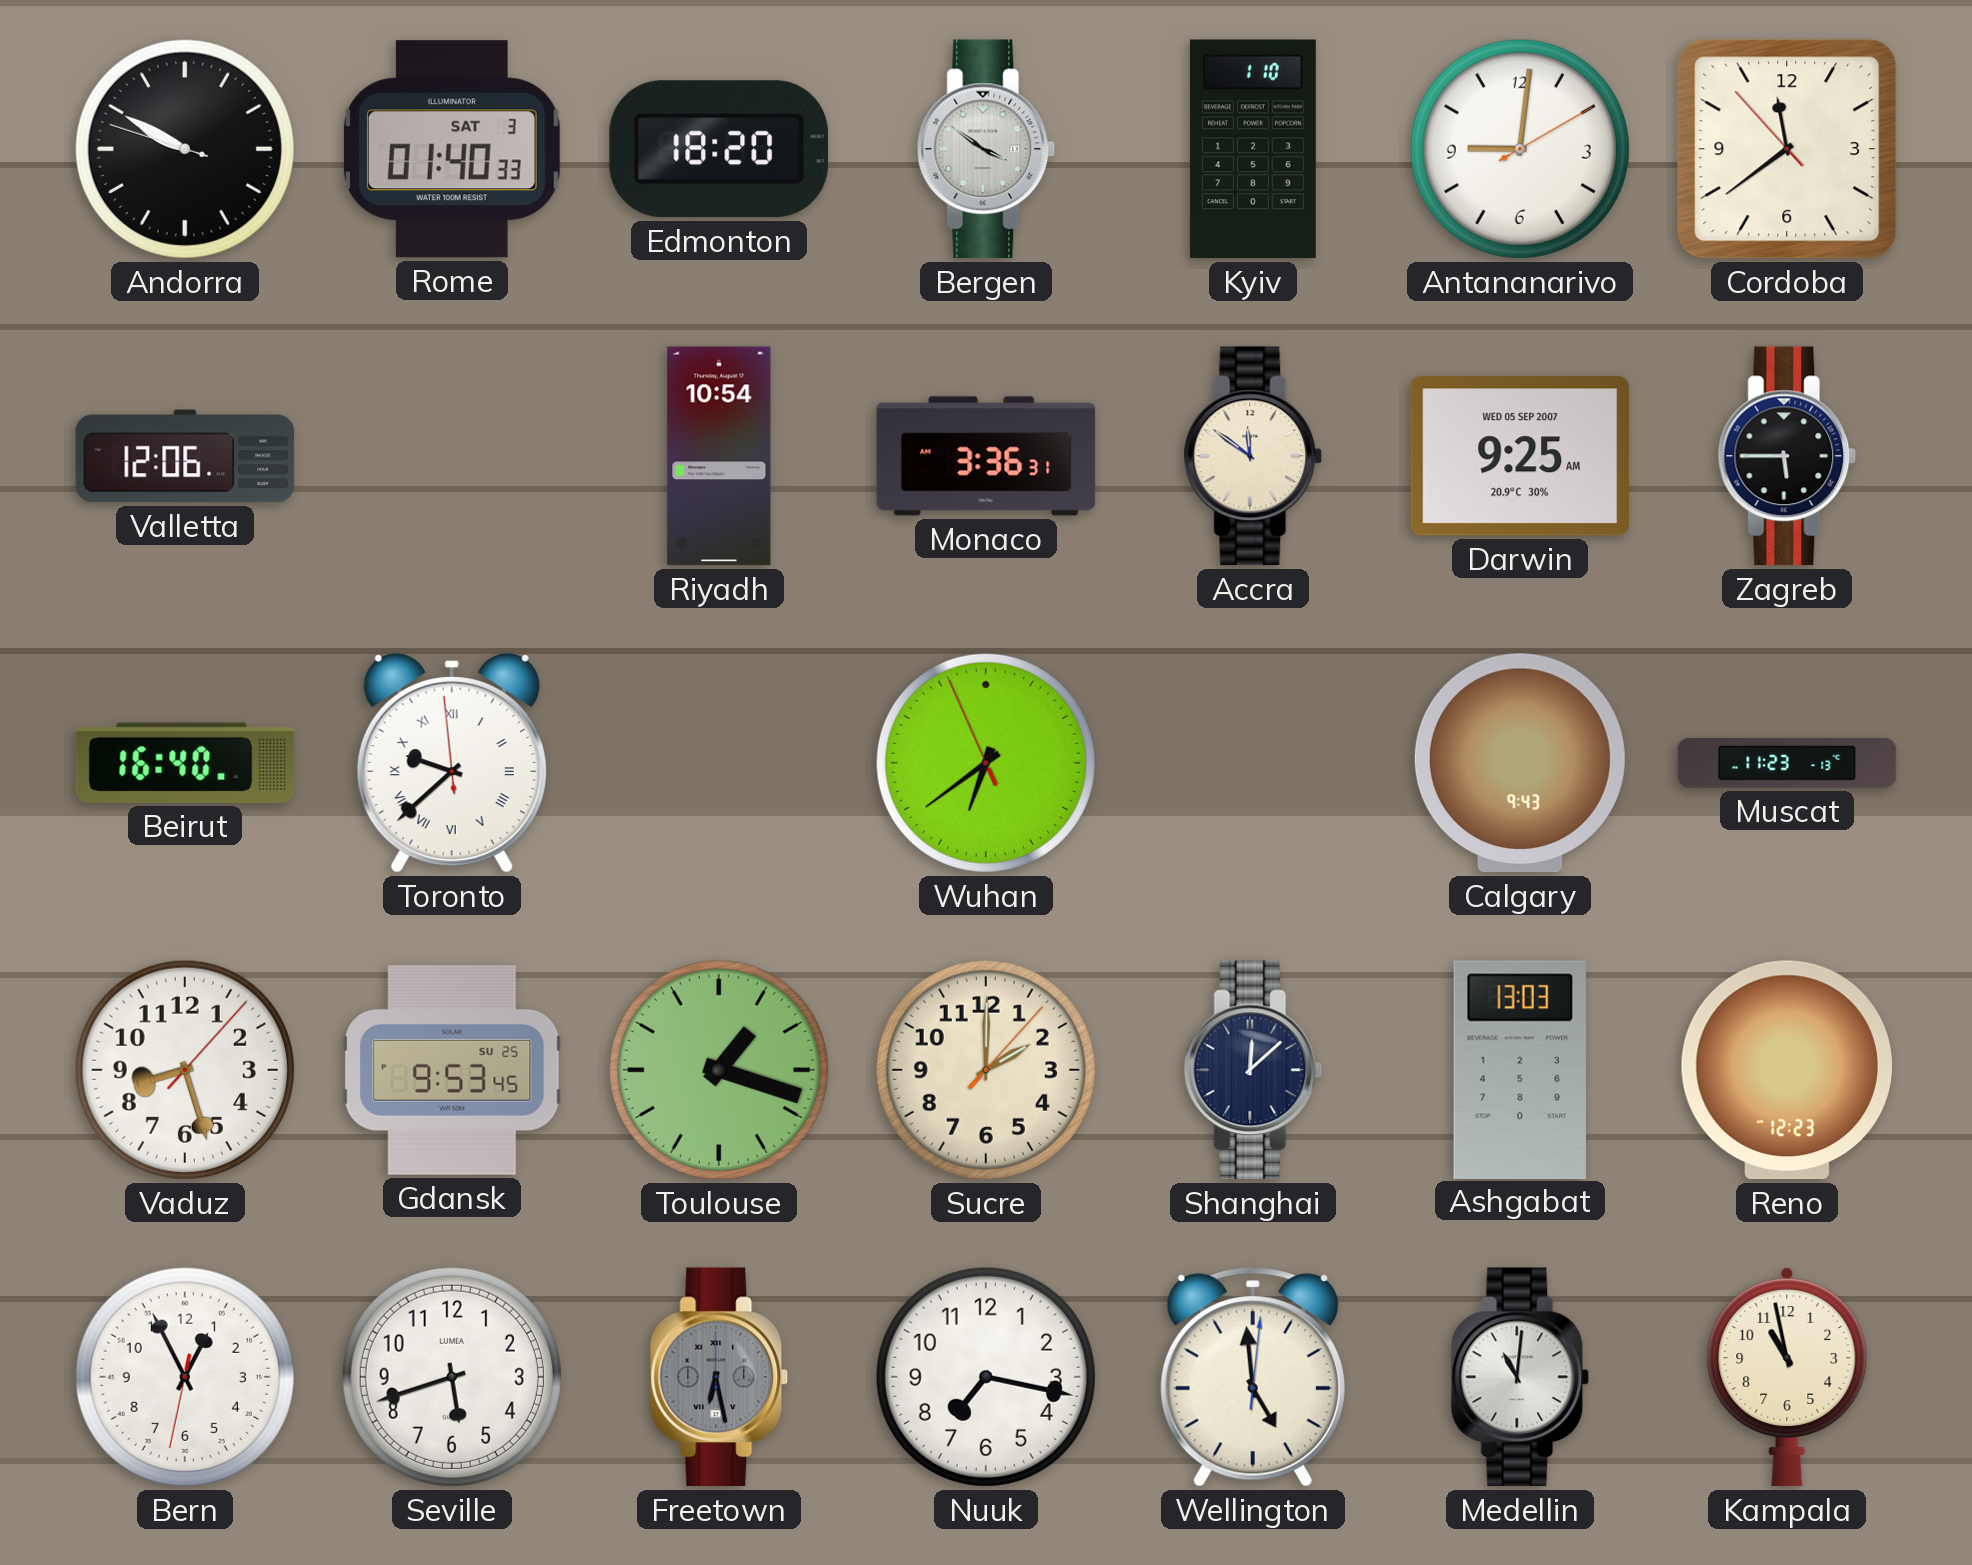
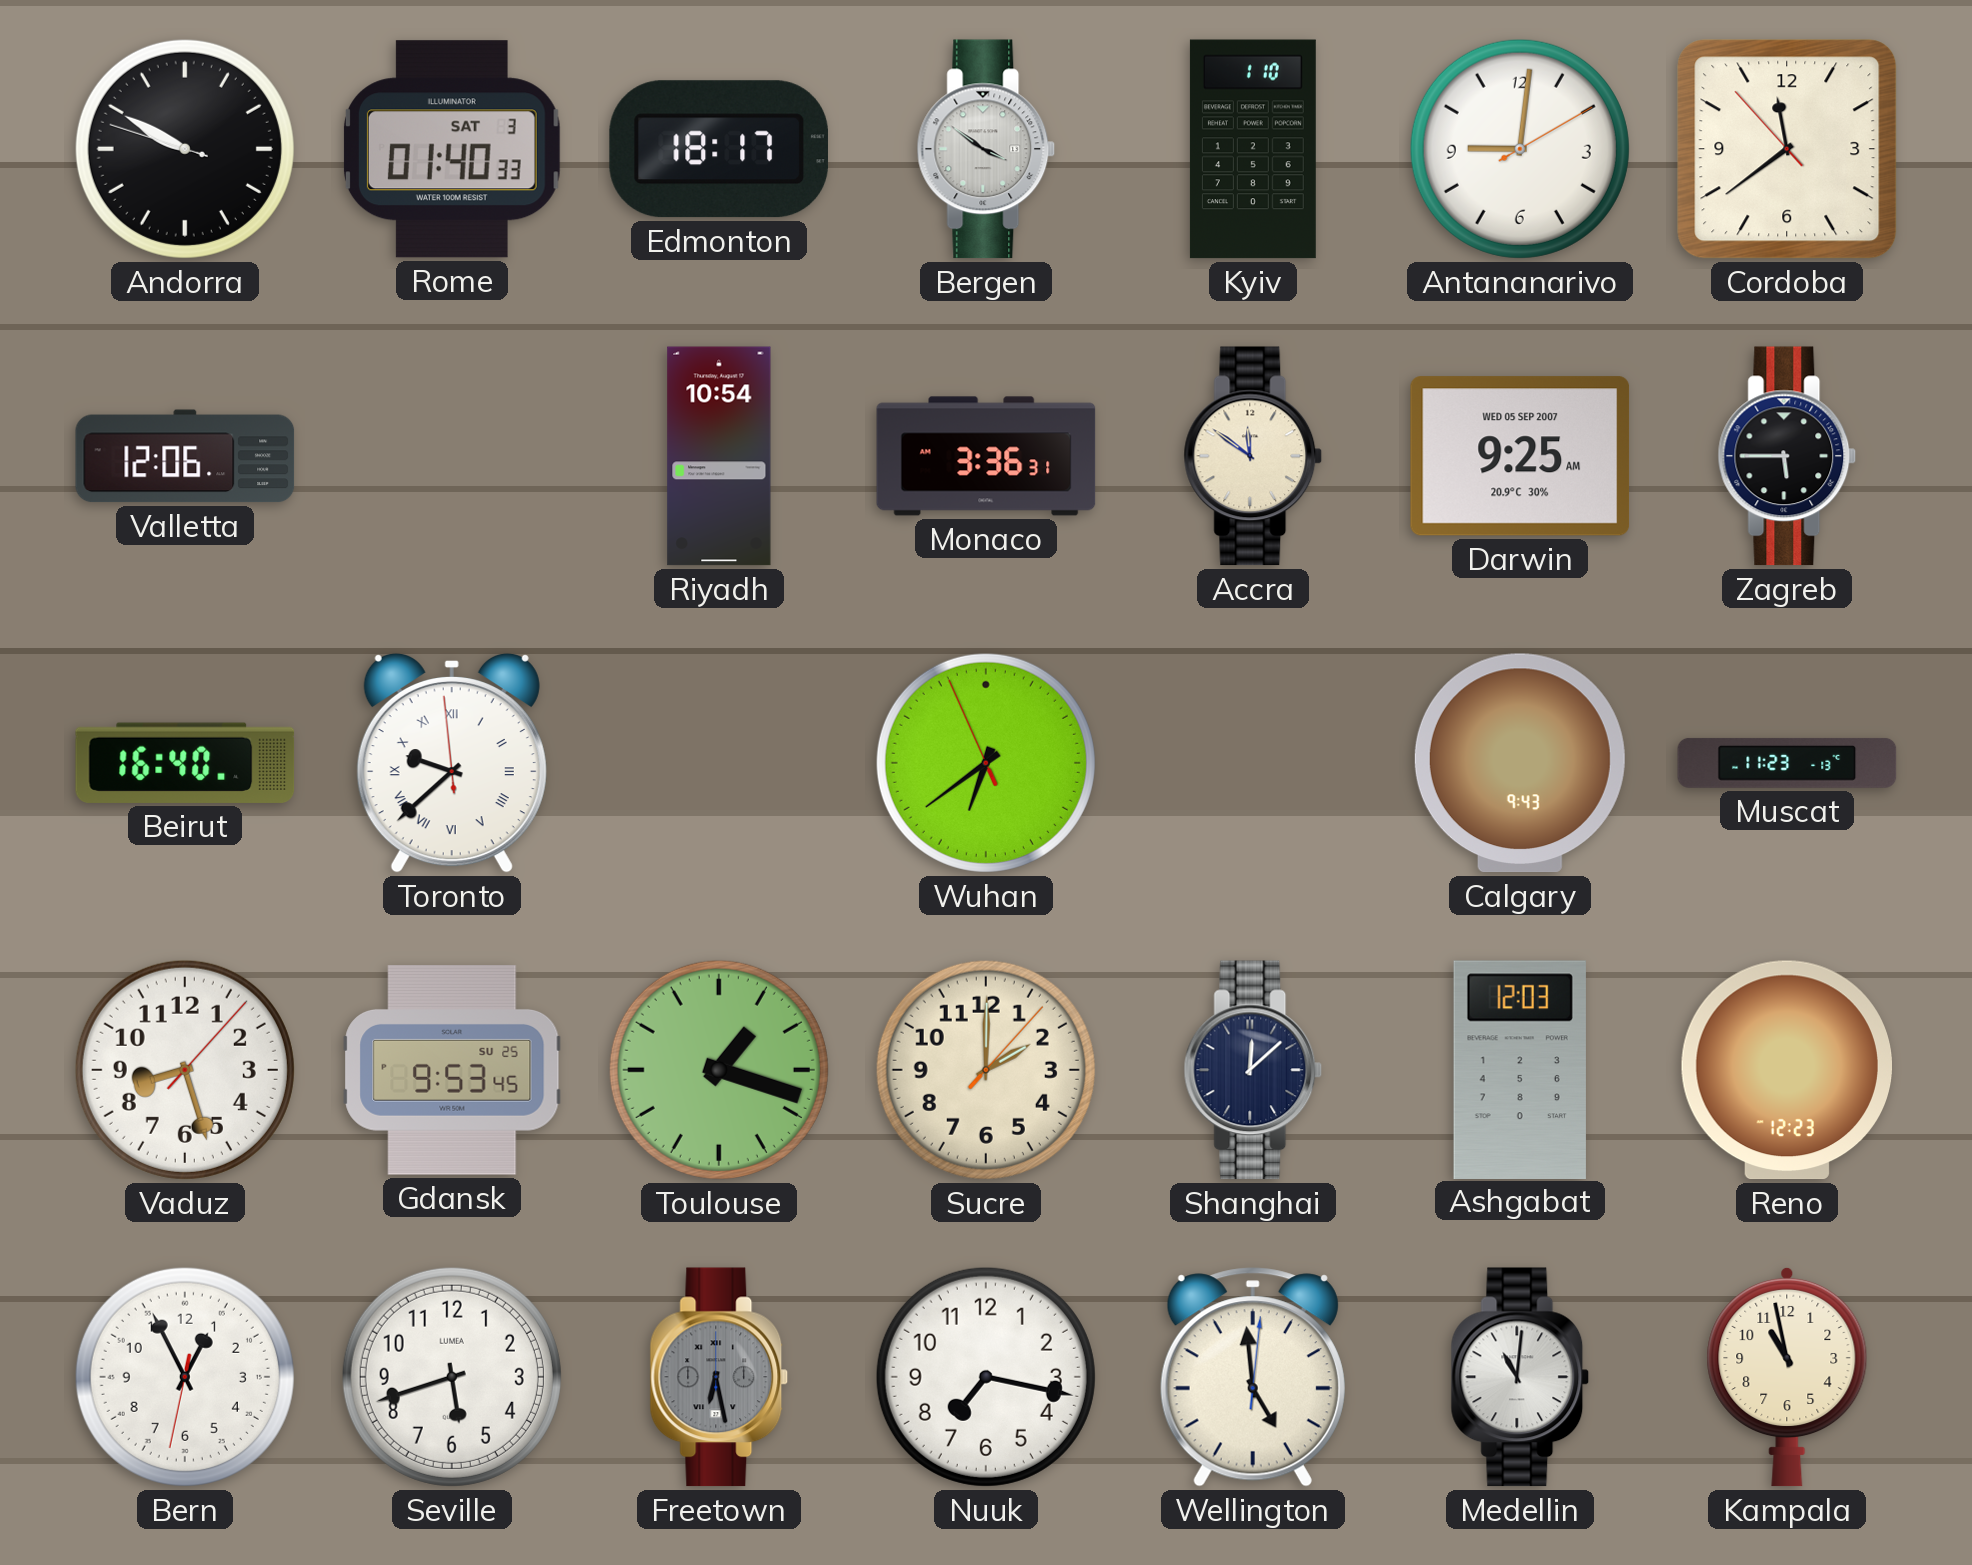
Edmonton: 18:20 -> 18:17
Ashgabat: 13:03 -> 12:03
